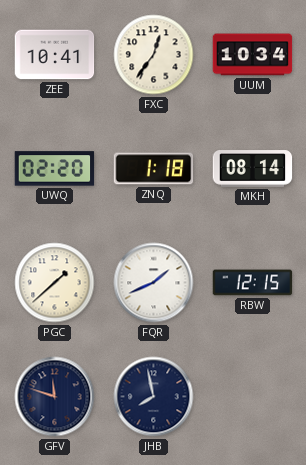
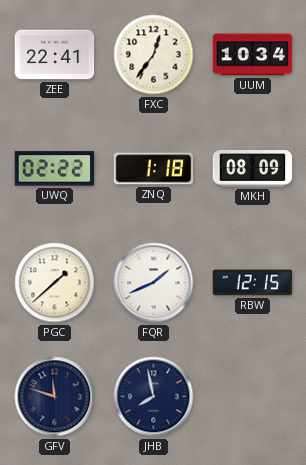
ZEE: 10:41 -> 22:41
UWQ: 02:20 -> 02:22
MKH: 08:14 -> 08:09
